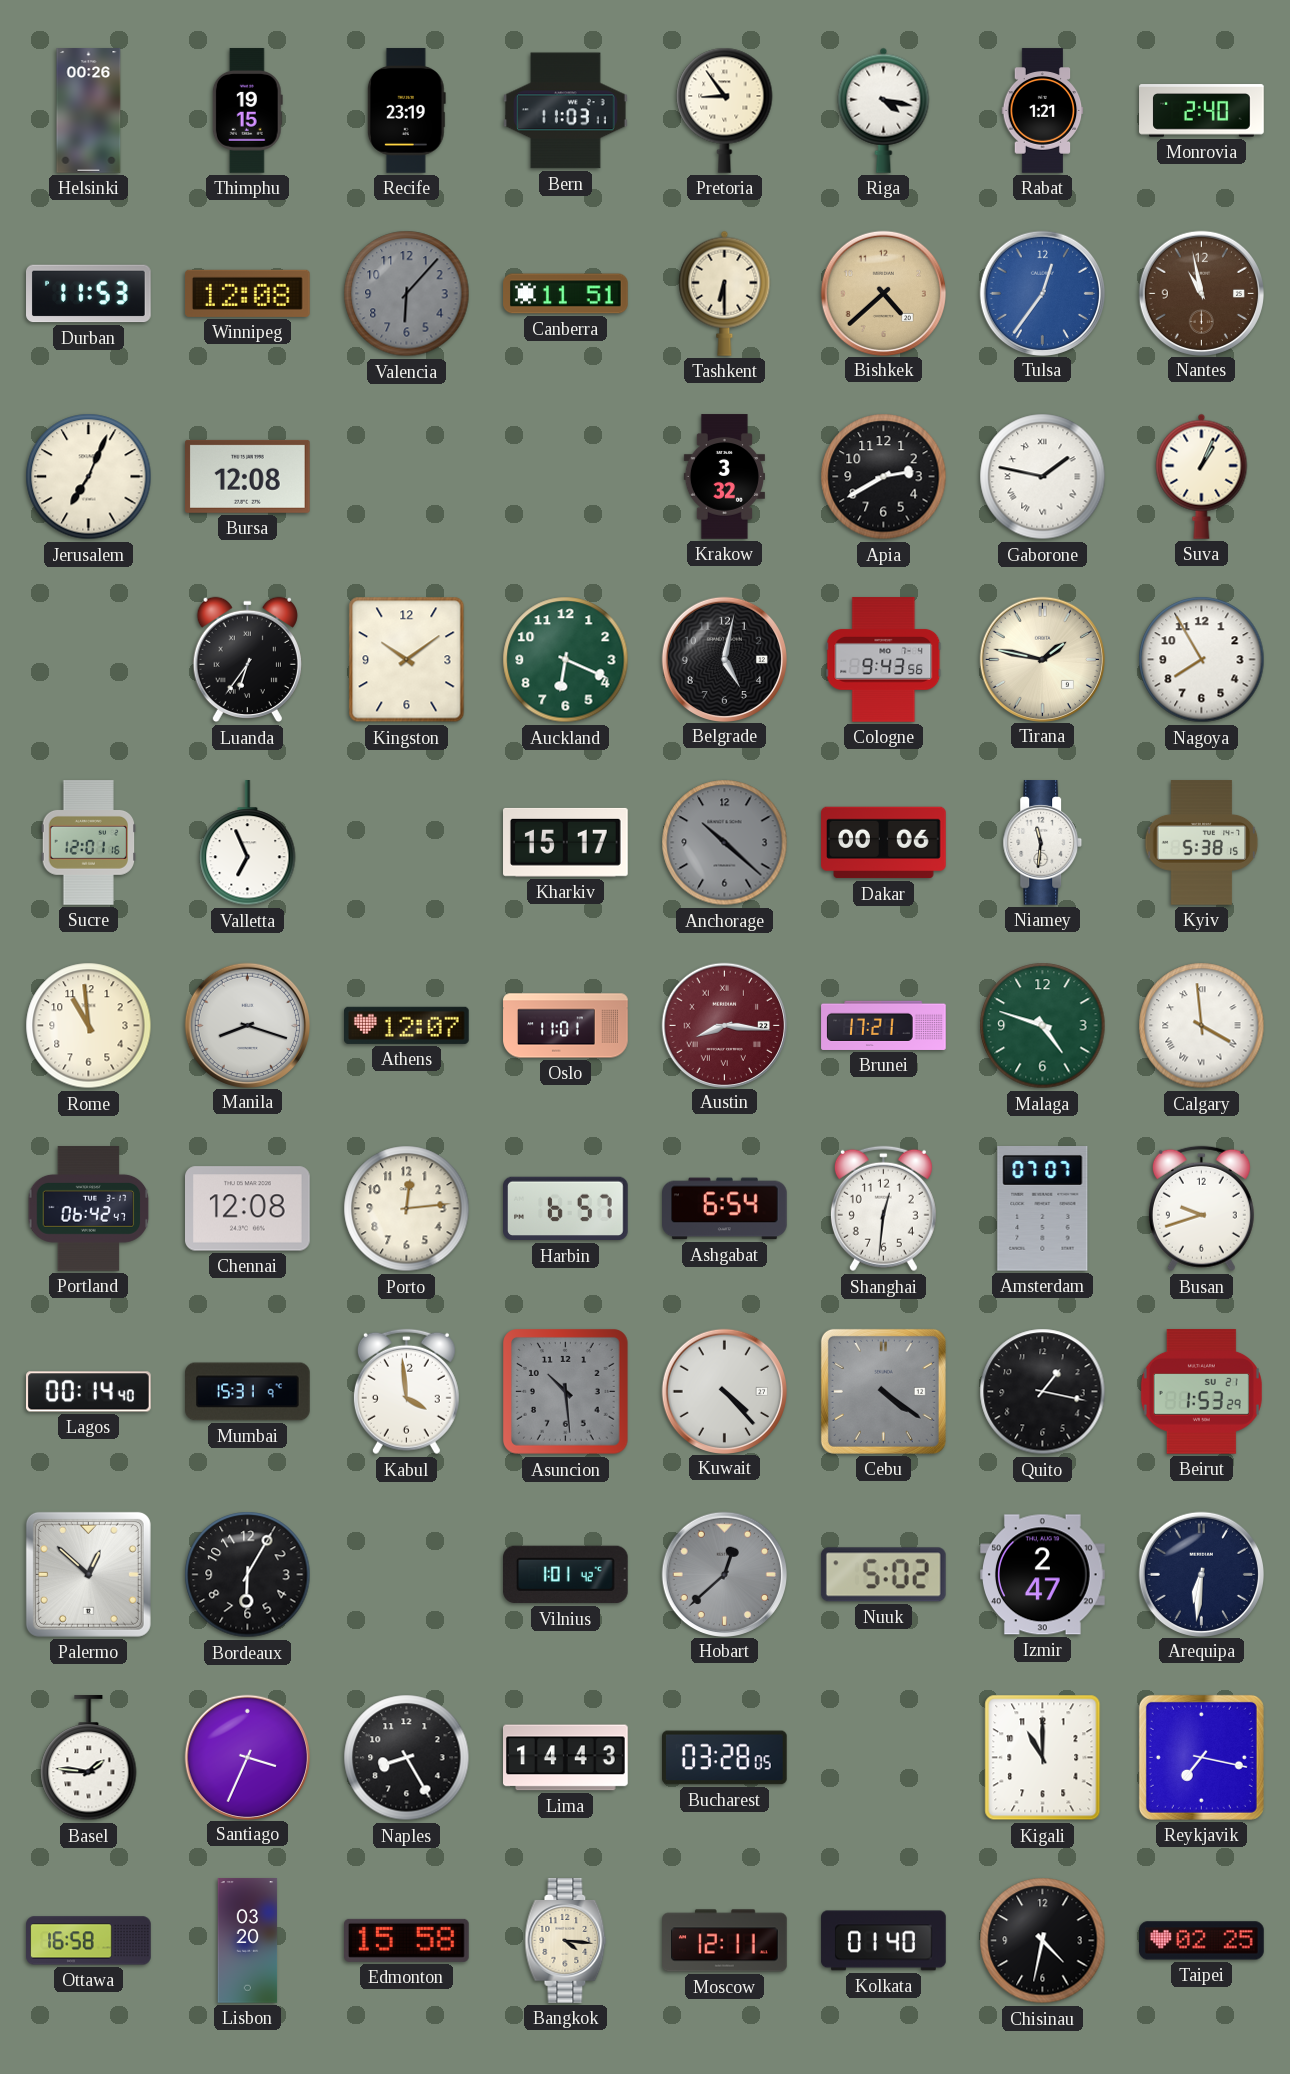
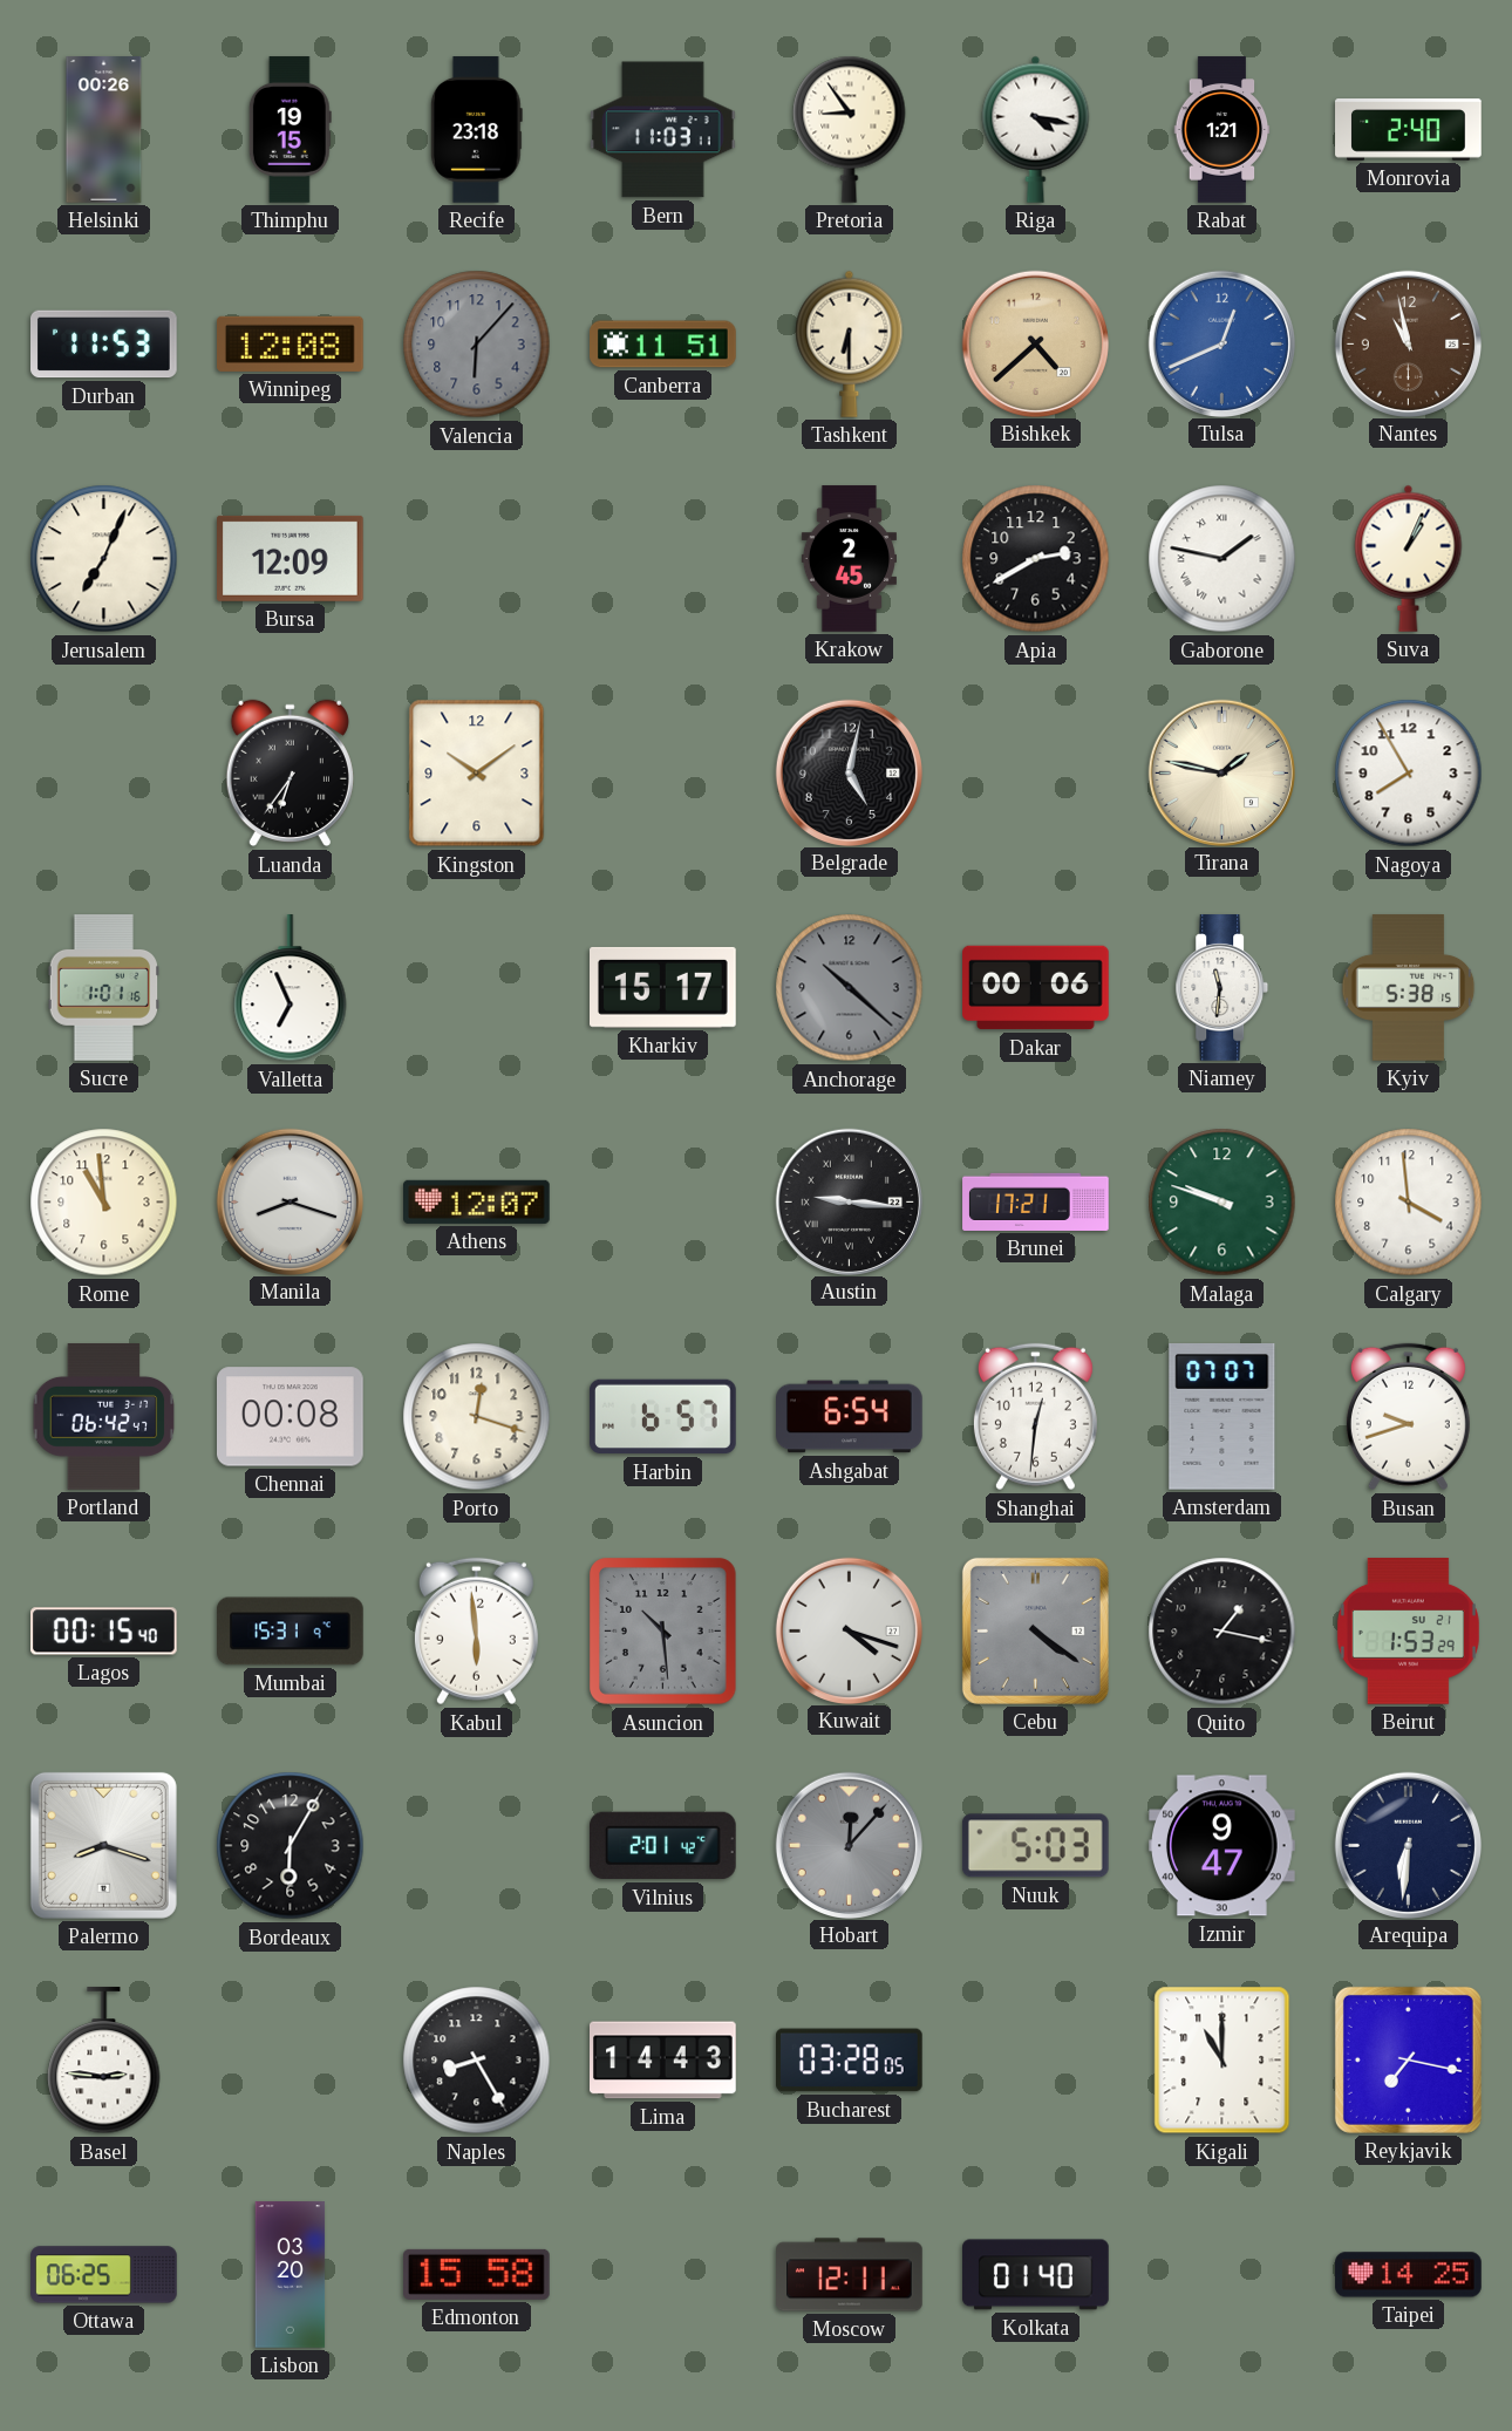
Recife: 23:19 -> 23:18
Tulsa: 12:36 -> 12:41
Bursa: 12:08 -> 12:09
Krakow: 3:32 -> 2:45
Auckland: 6:19 -> none
Cologne: 9:43 -> none
Sucre: 12:01 -> 1:01
Oslo: 11:01 -> none
Austin: 8:16 -> 9:16
Austin dial: burgundy -> black
Malaga: 4:48 -> 9:48
Calgary numerals: Roman -> Arabic
Chennai: 12:08 -> 00:08
Porto: 12:14 -> 12:18
Lagos: 00:14 -> 00:15
Kabul: 3:59 -> 5:59
Kuwait: 4:23 -> 4:18
Palermo: 12:52 -> 8:18
Vilnius: 1:01 -> 2:01
Hobart: 12:38 -> 12:07
Nuuk: 5:02 -> 5:03
Izmir: 2:47 -> 9:47
Basel: 1:46 -> 2:46
Santiago: 3:34 -> none
Ottawa: 16:58 -> 06:25
Bangkok: 4:16 -> none
Chisinau: 4:32 -> none
Taipei: 02:25 -> 14:25
